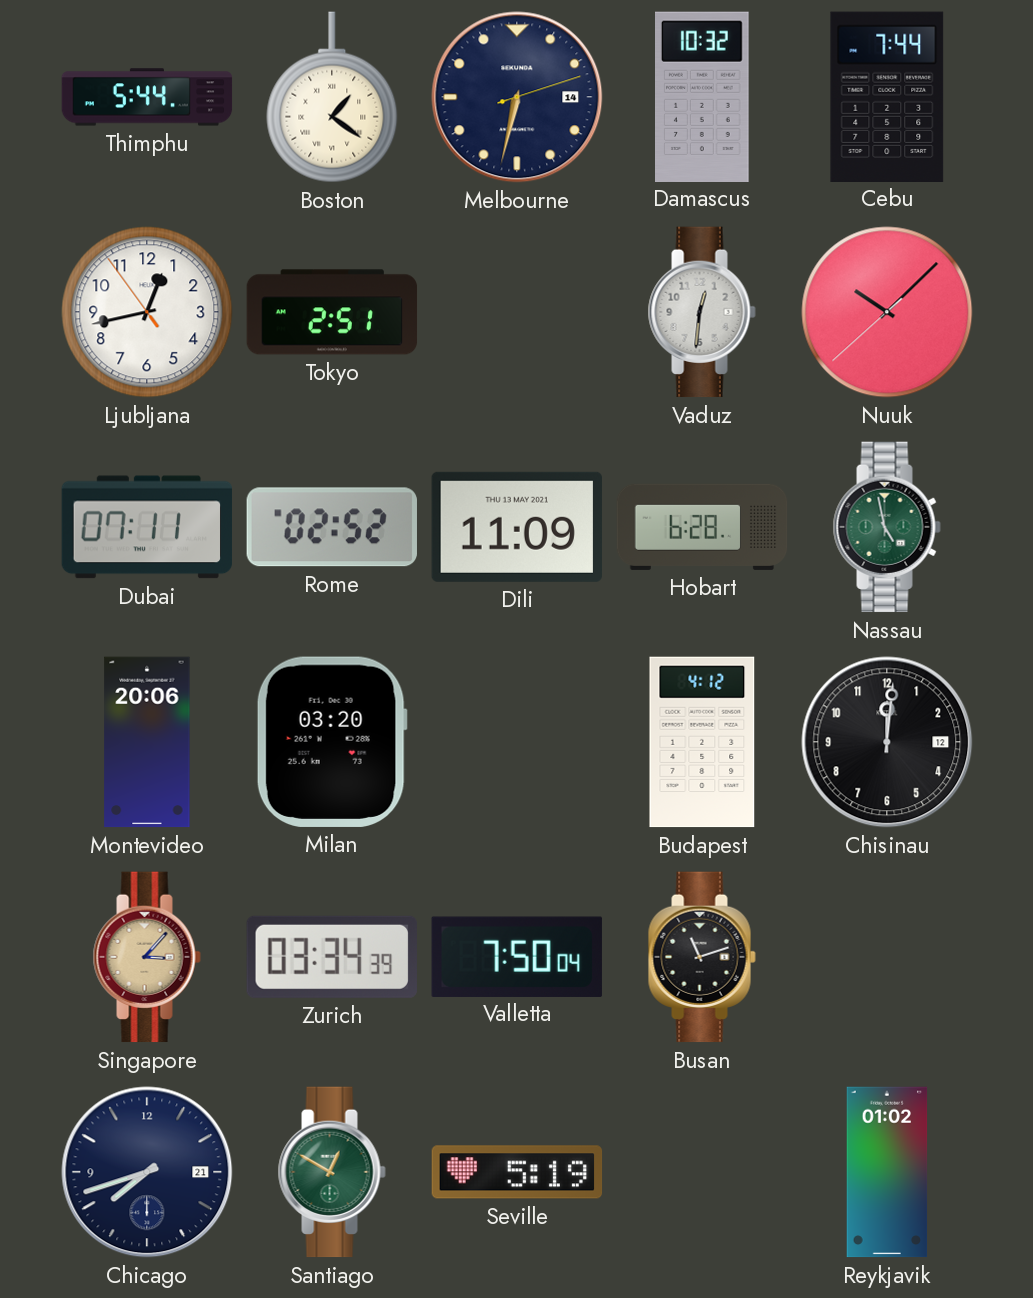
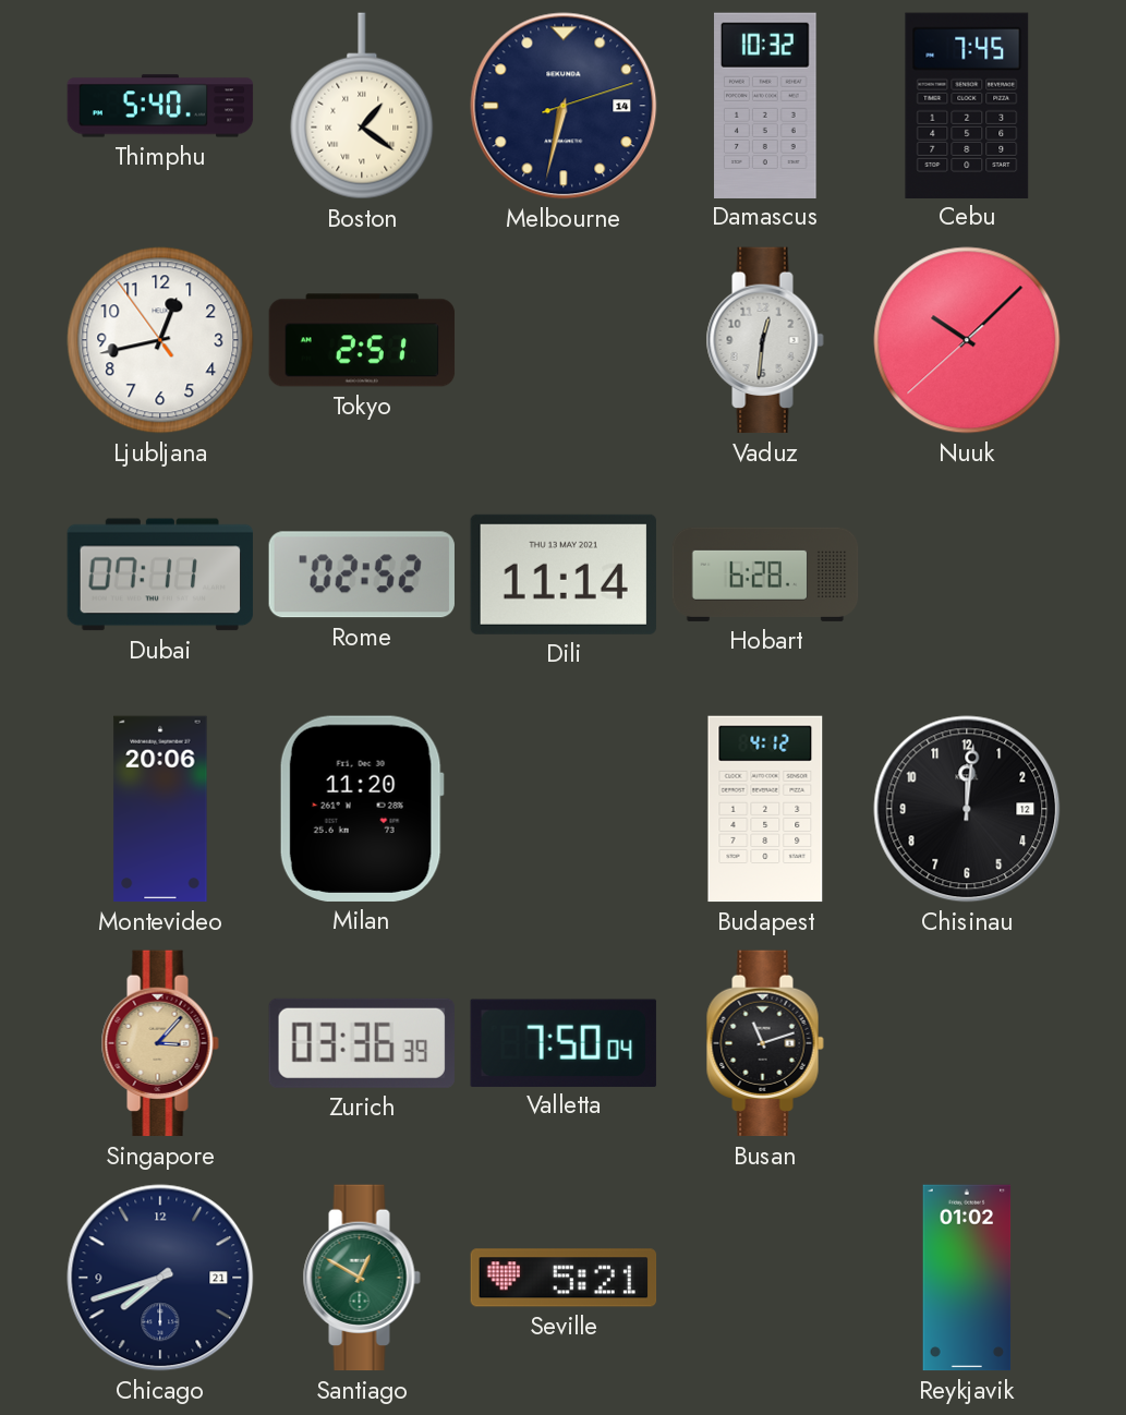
Thimphu: 5:44 -> 5:40
Cebu: 7:44 -> 7:45
Dili: 11:09 -> 11:14
Nassau: 4:58 -> none
Milan: 03:20 -> 11:20
Zurich: 03:34 -> 03:36
Seville: 5:19 -> 5:21
